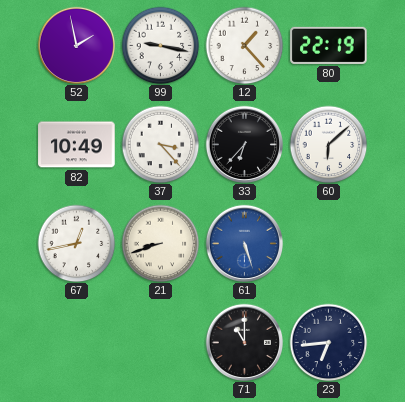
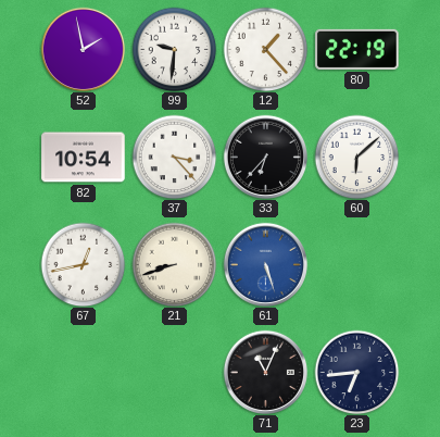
99: 9:17 -> 9:31
82: 10:49 -> 10:54
71: 11:00 -> 11:04
